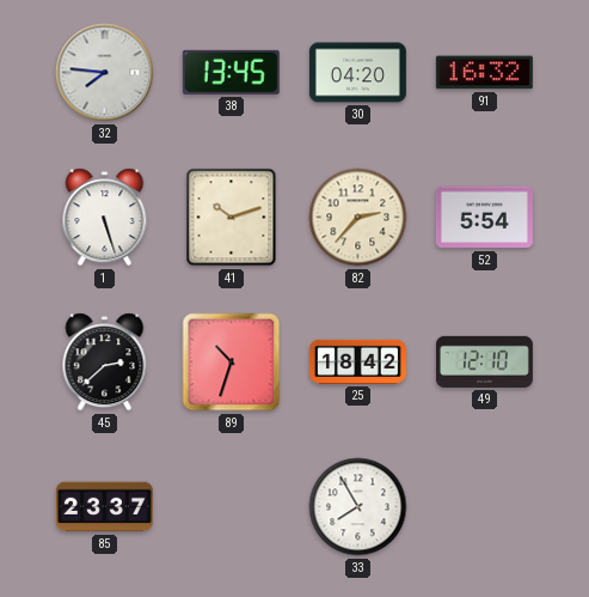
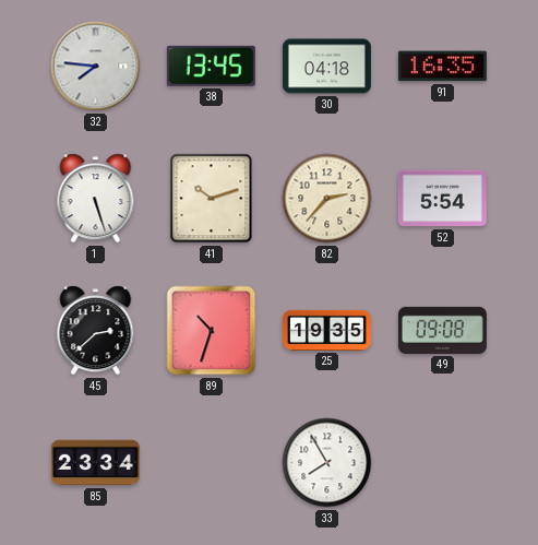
30: 04:20 -> 04:18
91: 16:32 -> 16:35
25: 18:42 -> 19:35
49: 12:10 -> 09:08
85: 23:37 -> 23:34
